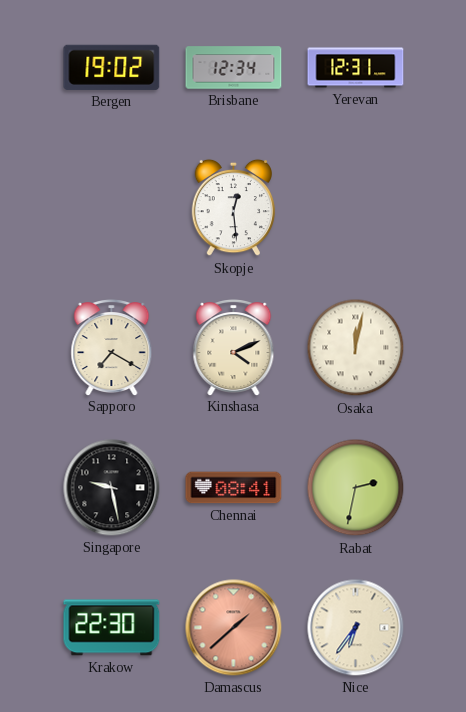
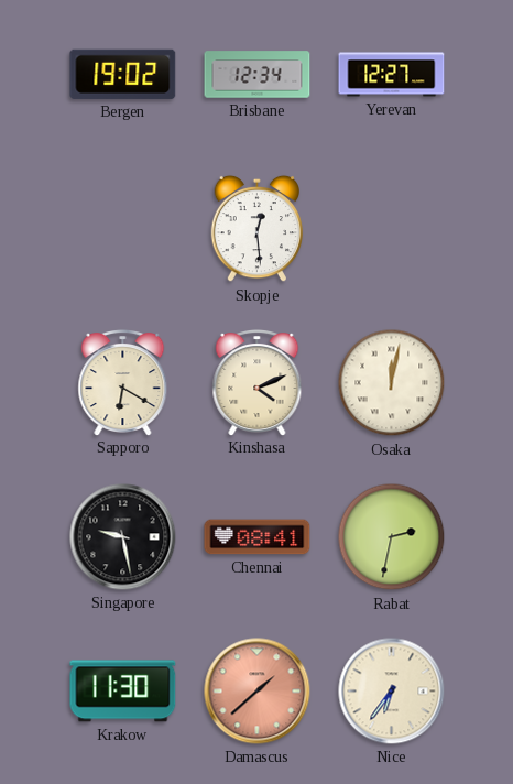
Yerevan: 12:31 -> 12:27
Sapporo: 7:20 -> 6:20
Krakow: 22:30 -> 11:30
